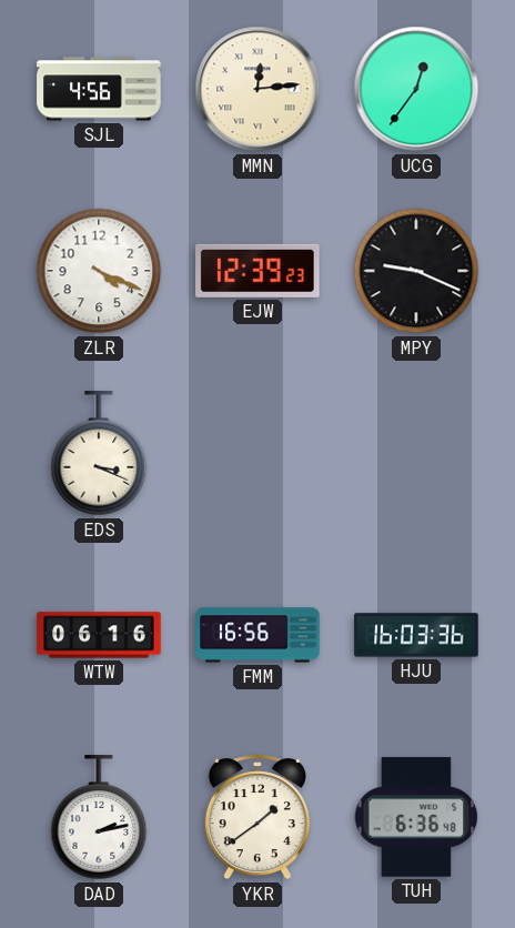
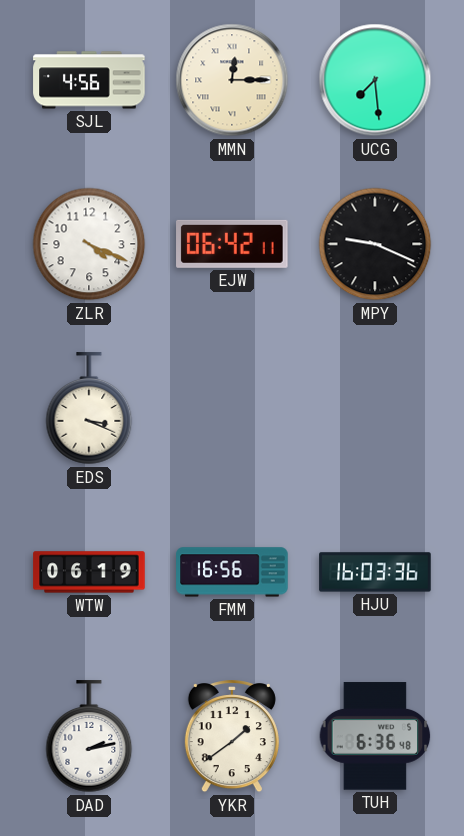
MMN: 12:14 -> 12:15
UCG: 12:36 -> 7:29
EJW: 12:39 -> 06:42
WTW: 06:16 -> 06:19
